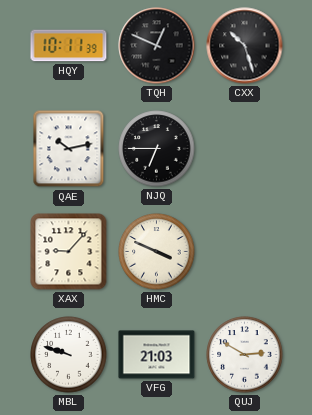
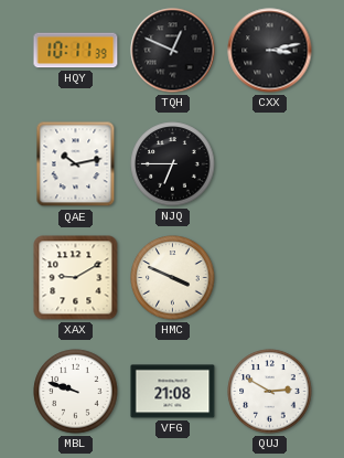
CXX: 10:27 -> 3:13
XAX: 9:07 -> 9:10
VFG: 21:03 -> 21:08
